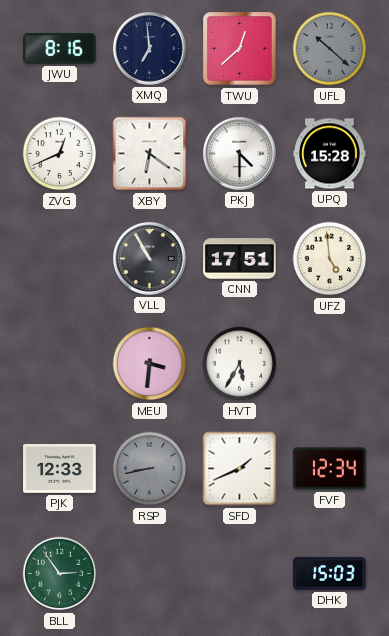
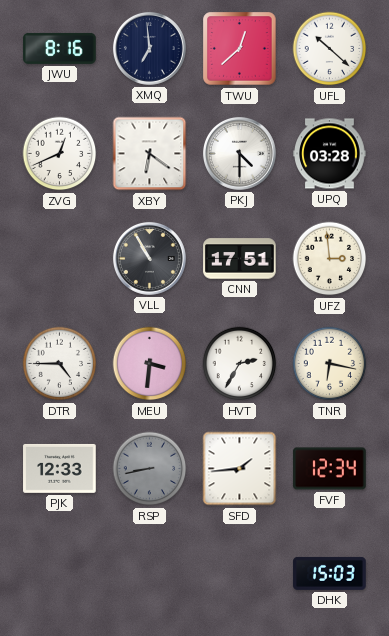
UFL dial: grey -> white
UPQ: 15:28 -> 03:28
UFZ: 4:59 -> 2:59
DTR: none -> 4:45
HVT: 5:35 -> 2:35
TNR: none -> 6:17
SFD: 1:41 -> 1:44
BLL: 2:54 -> none
